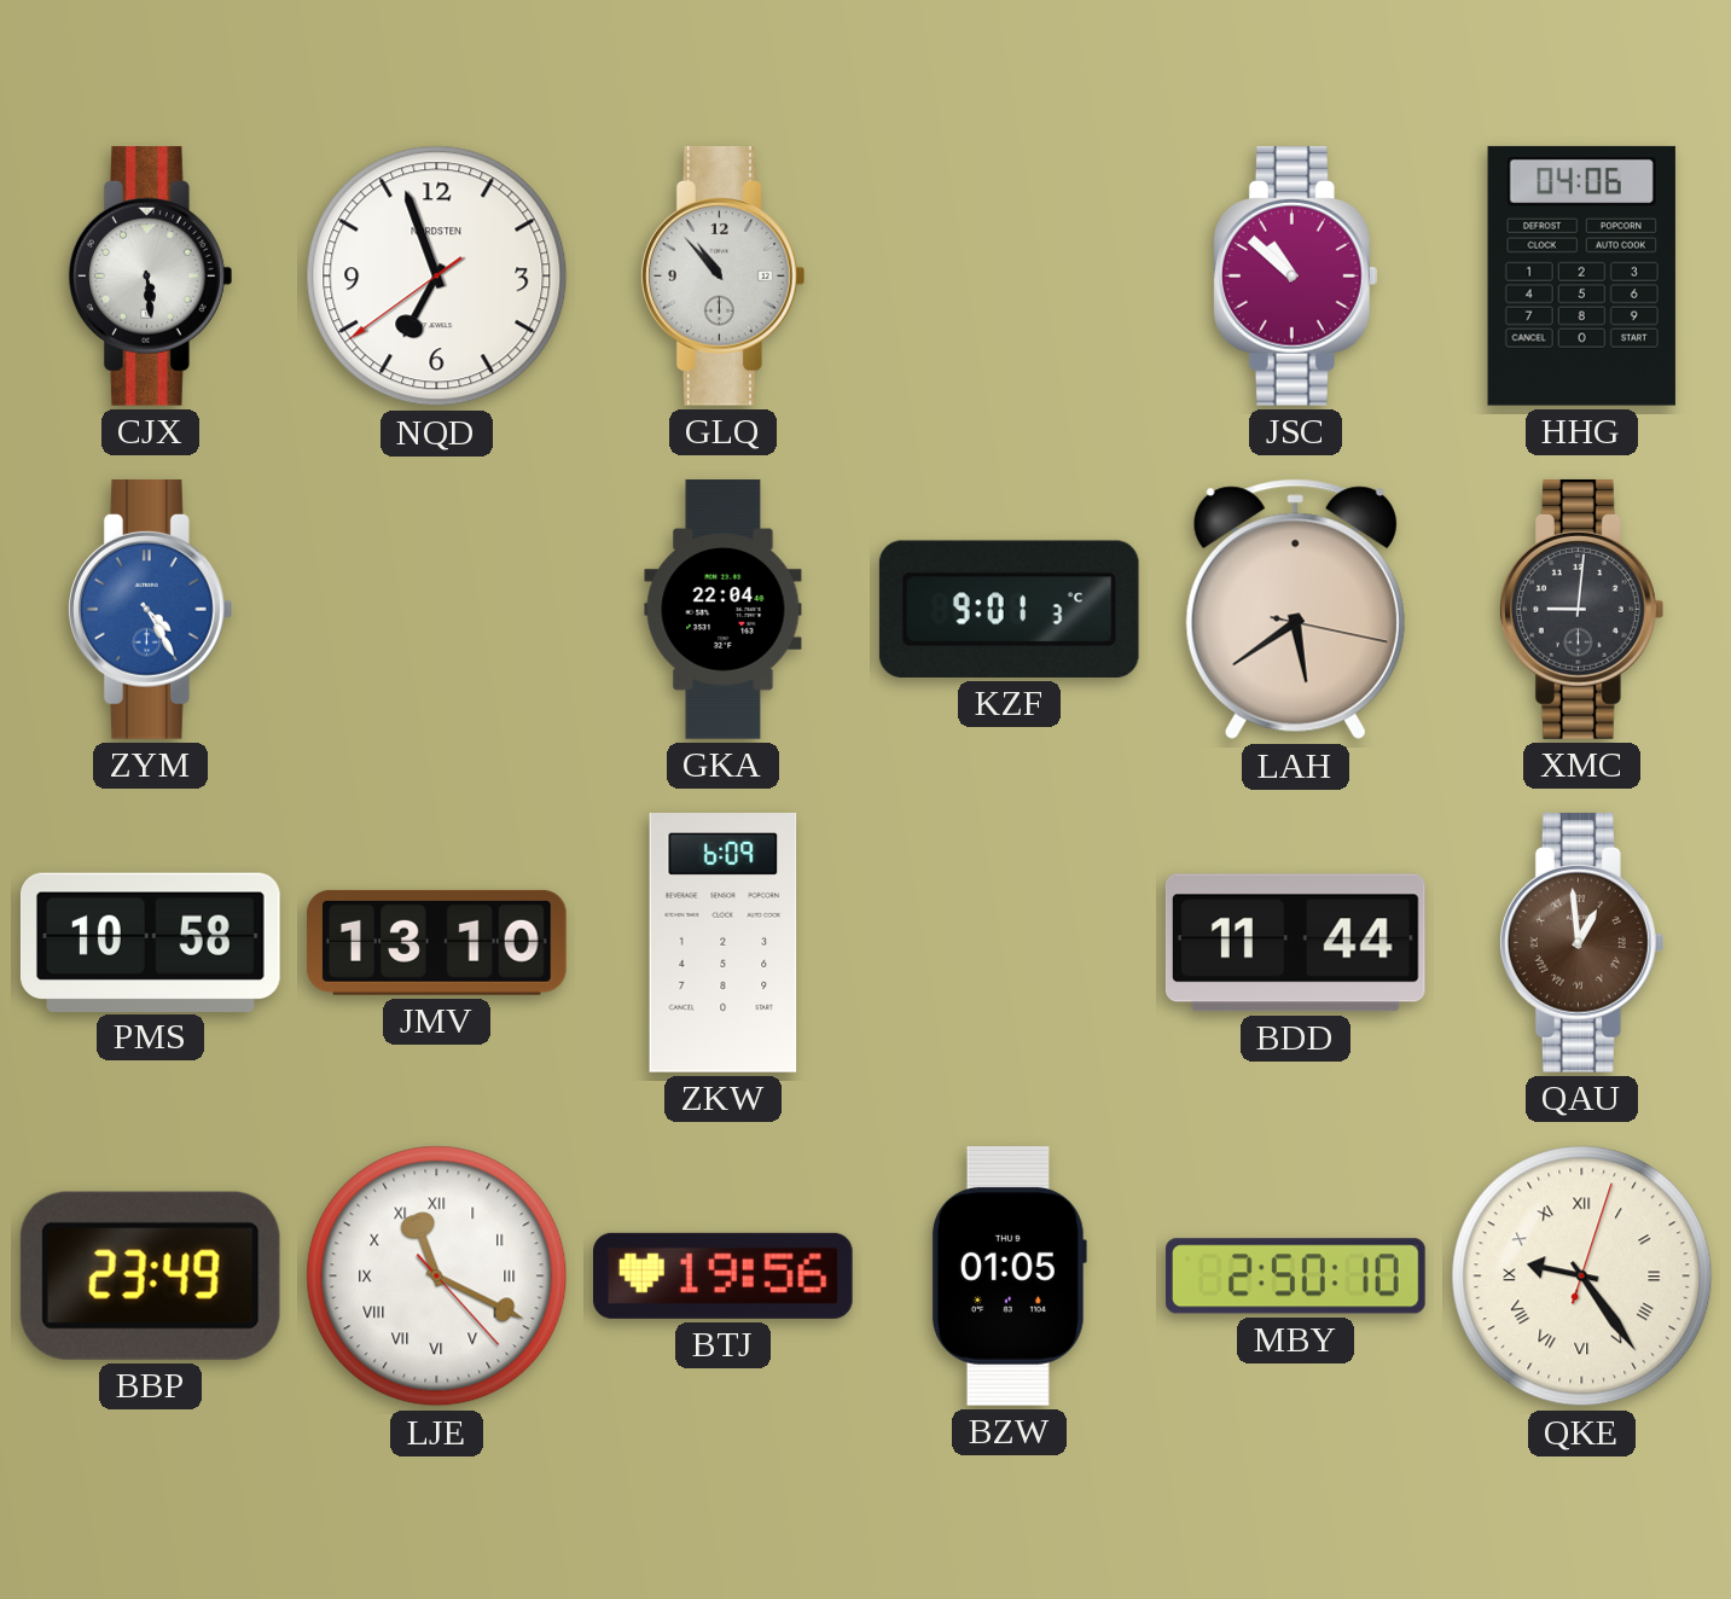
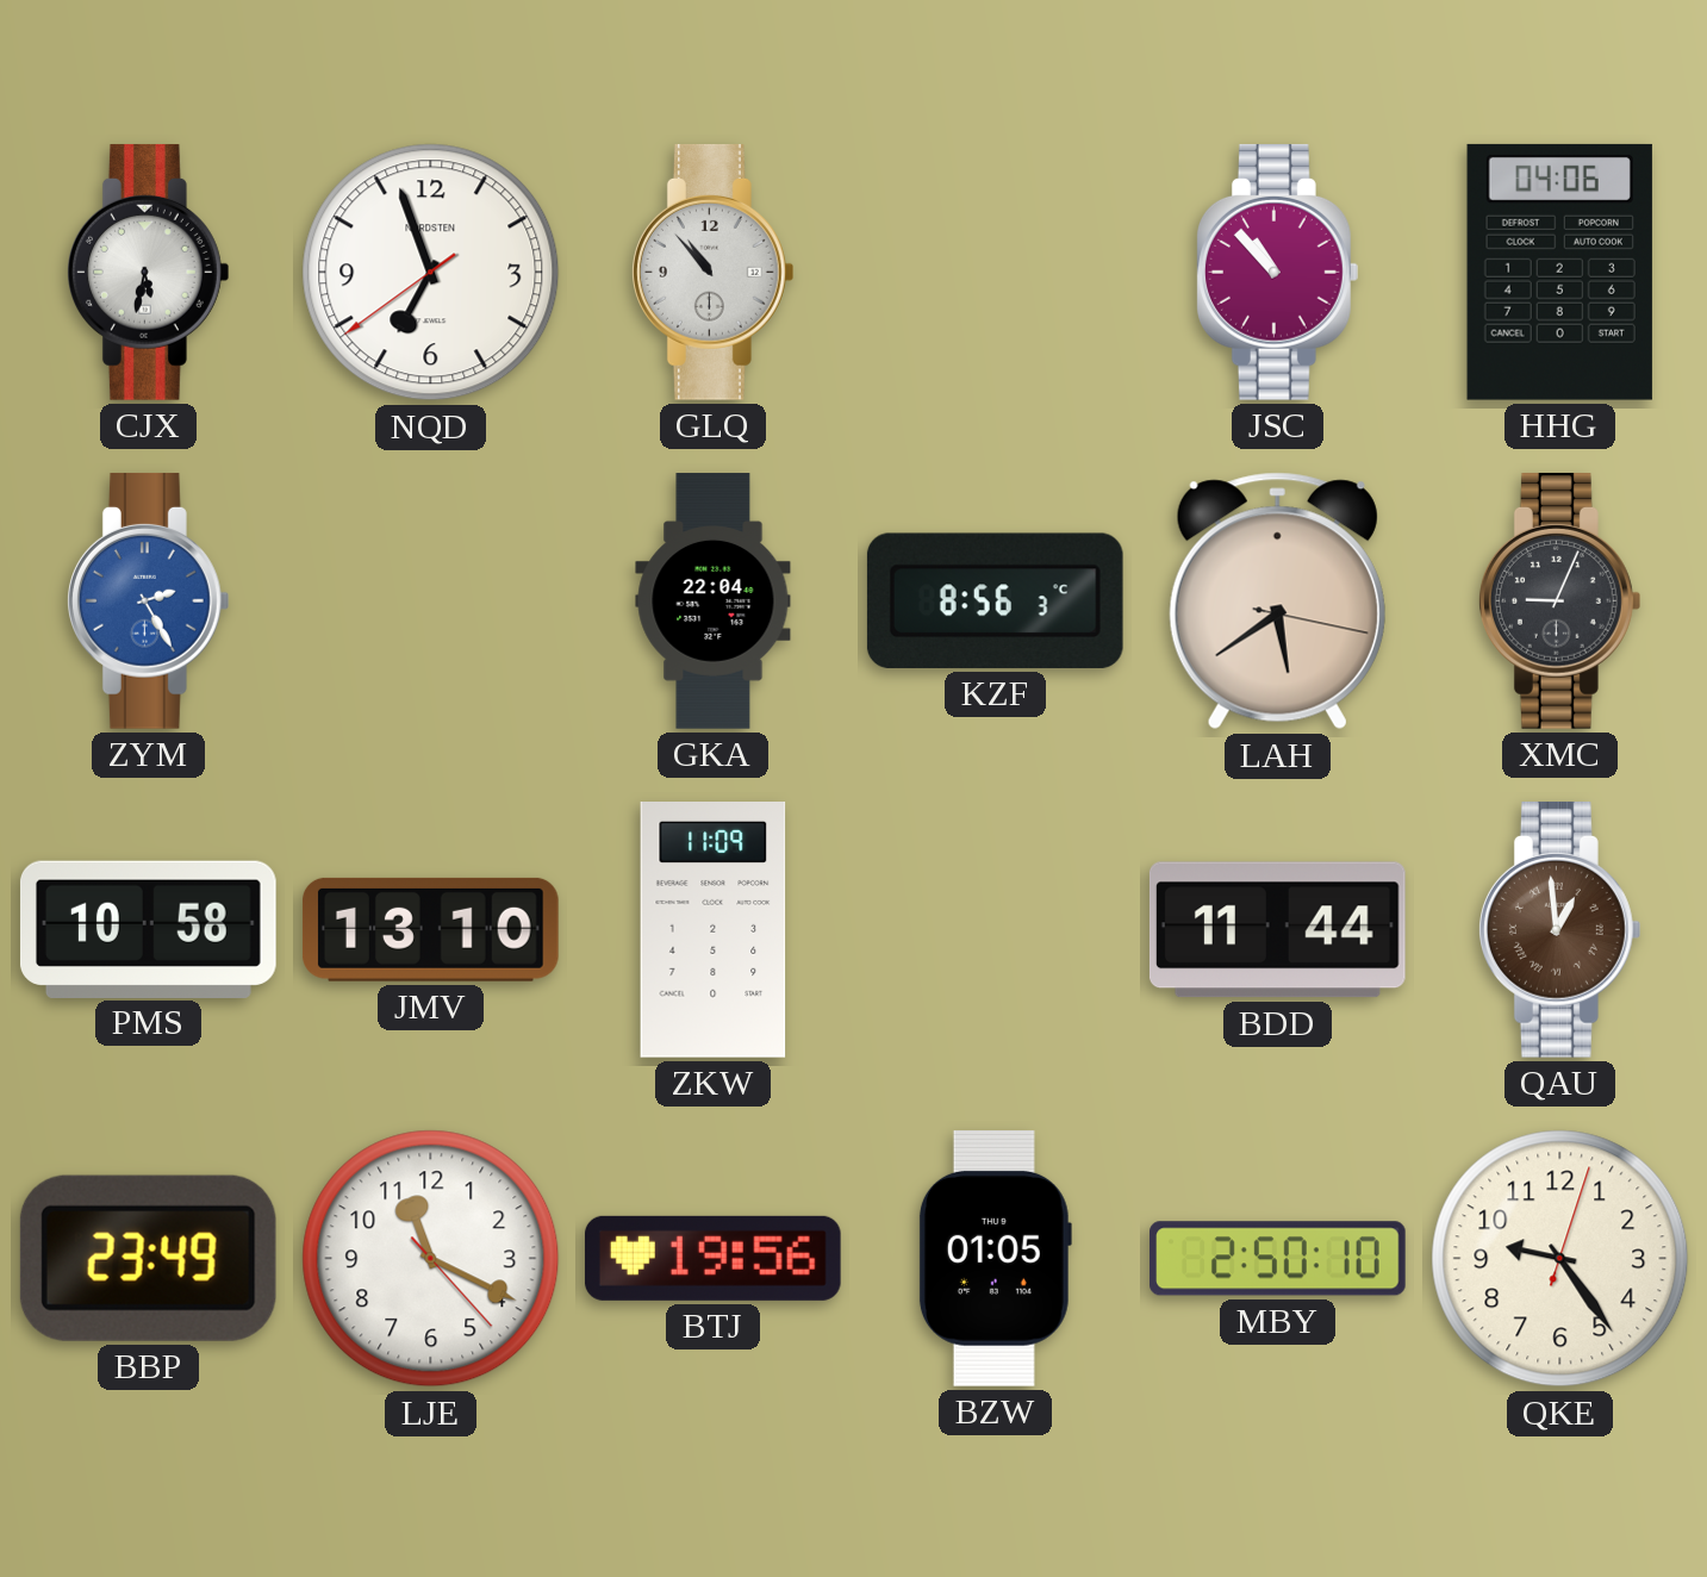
CJX: 5:29 -> 5:32
JSC: 10:52 -> 10:53
ZYM: 4:25 -> 2:25
KZF: 9:01 -> 8:56
XMC: 9:01 -> 9:04
ZKW: 6:09 -> 11:09
LJE numerals: Roman -> Arabic
QKE numerals: Roman -> Arabic
